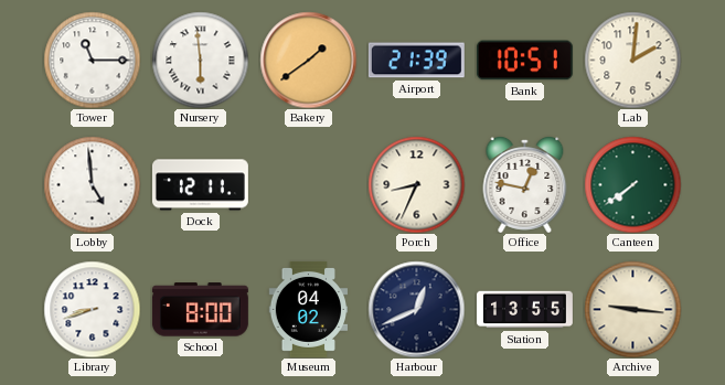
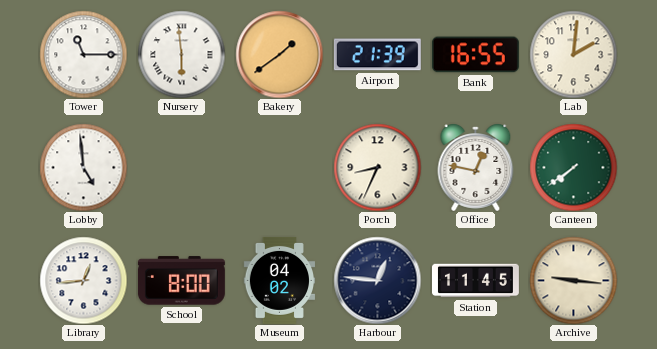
Bank: 10:51 -> 16:55
Dock: 12:11 -> none
Library: 8:42 -> 12:44
Harbour: 12:41 -> 12:46
Station: 13:55 -> 11:45
